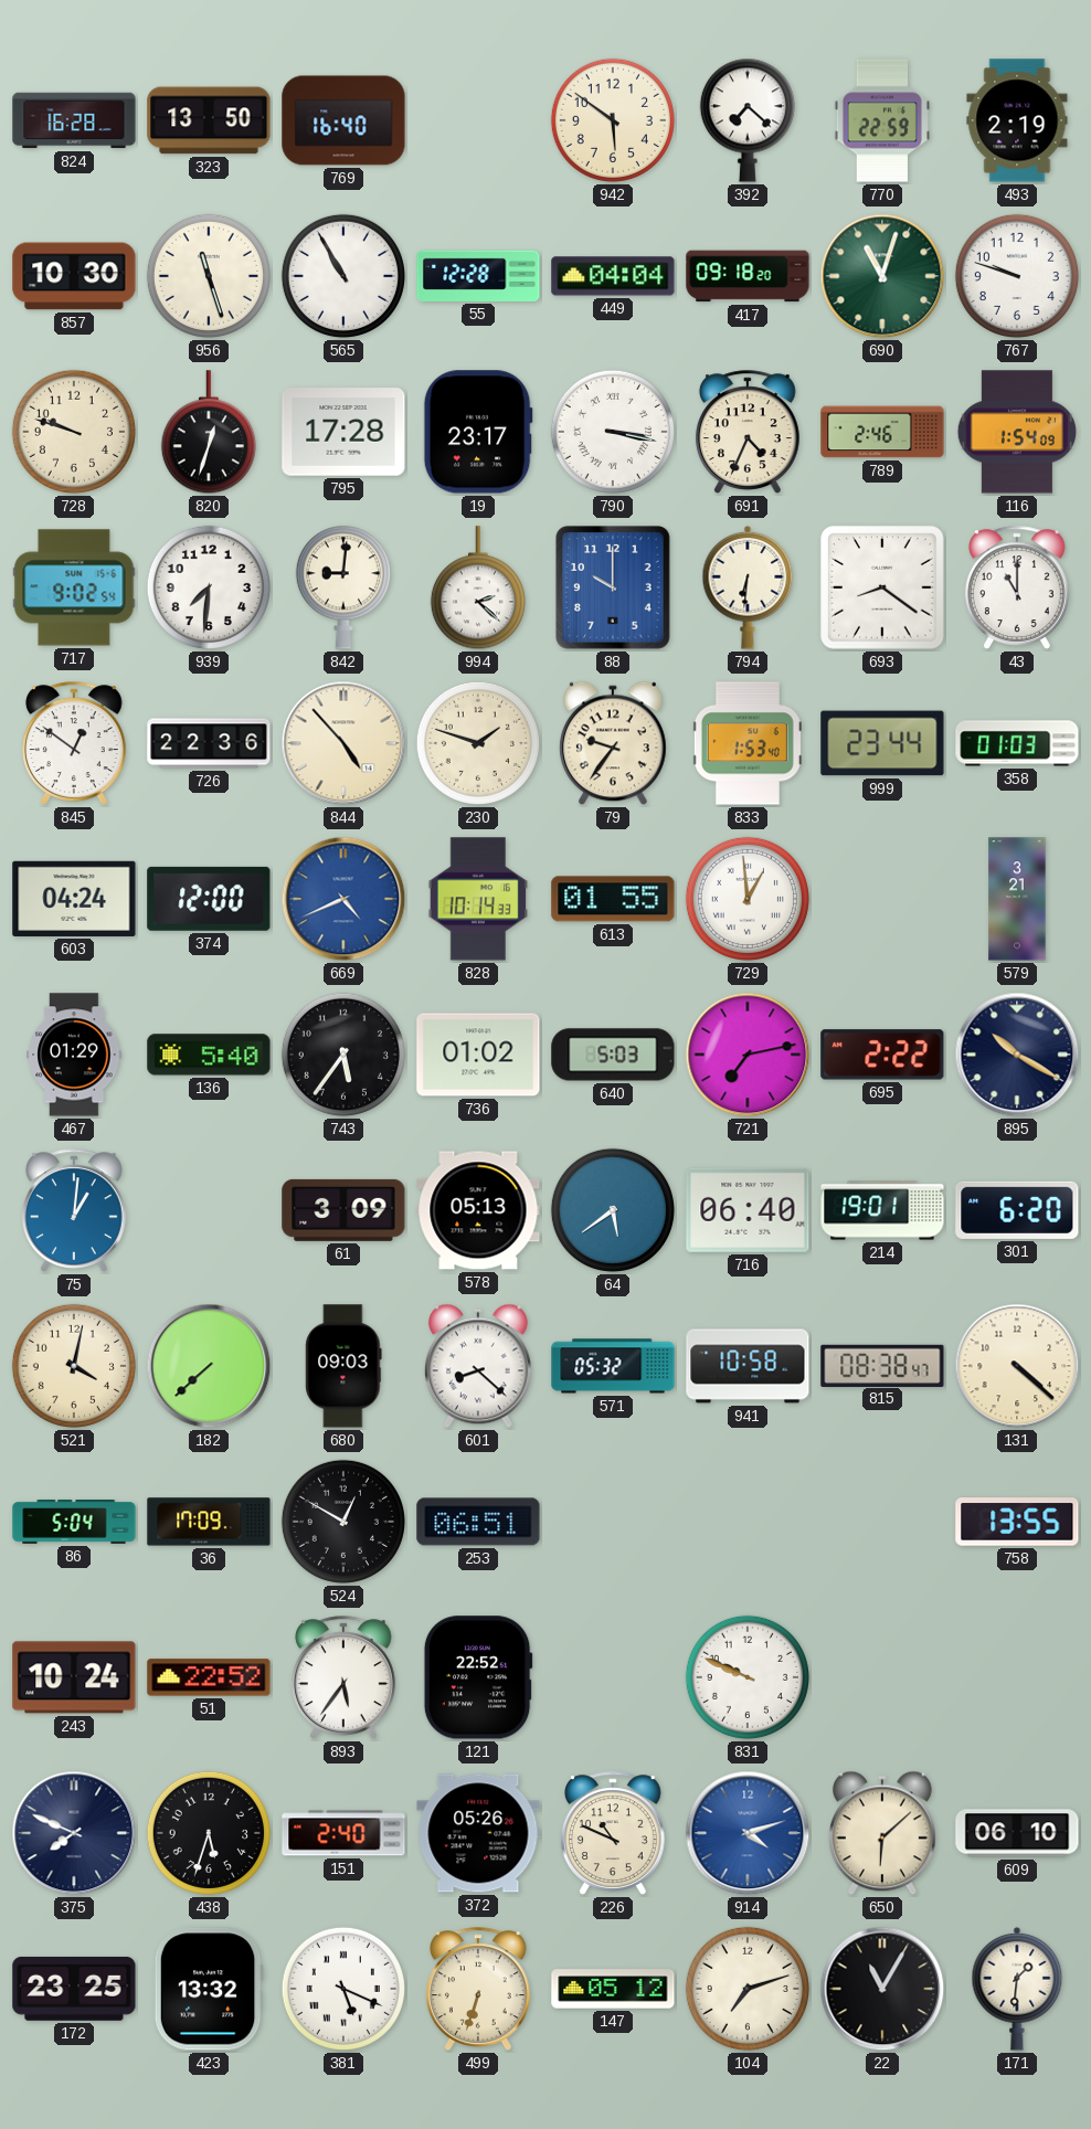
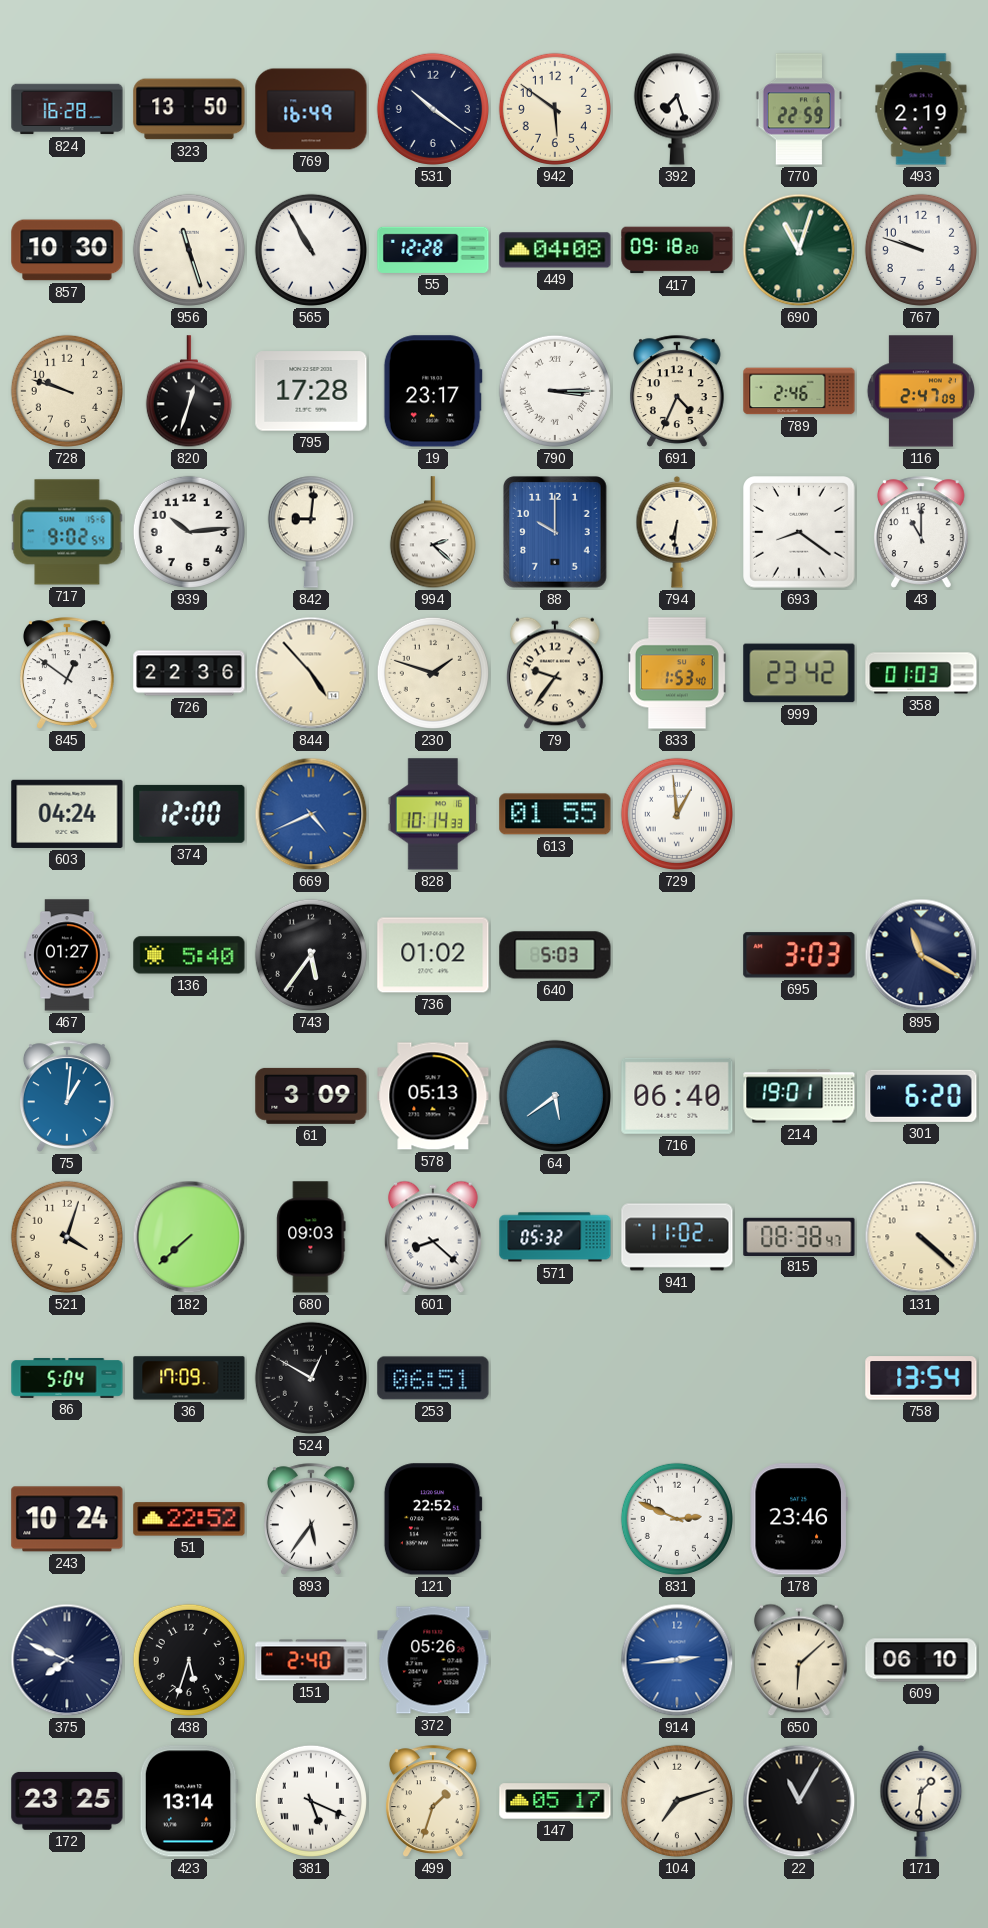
769: 16:40 -> 16:49
531: none -> 10:21
392: 7:22 -> 7:27
449: 04:04 -> 04:08
790: 3:17 -> 3:15
116: 1:54 -> 2:47
939: 7:31 -> 10:14
999: 23:44 -> 23:42
579: 3:21 -> none
467: 01:29 -> 01:27
721: 7:13 -> none
695: 2:22 -> 3:03
895: 10:20 -> 11:20
521: 4:02 -> 4:03
941: 10:58 -> 11:02
758: 13:55 -> 13:54
831: 9:49 -> 2:49
178: none -> 23:46
226: 10:49 -> none
914: 4:12 -> 2:44
423: 13:32 -> 13:14
499: 6:33 -> 1:33
147: 05:12 -> 05:17
